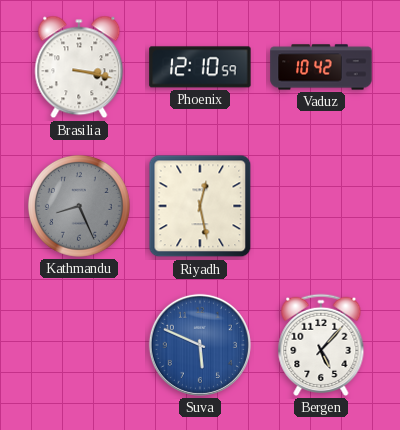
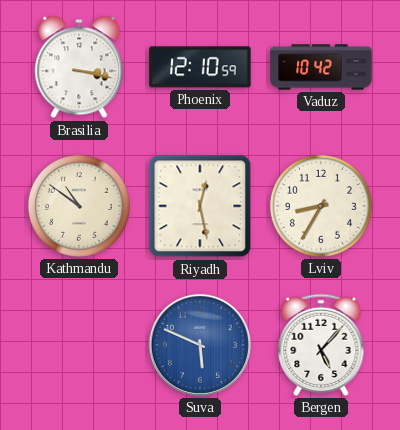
Kathmandu: 8:26 -> 10:51
Kathmandu dial: grey -> cream
Lviv: none -> 8:35
